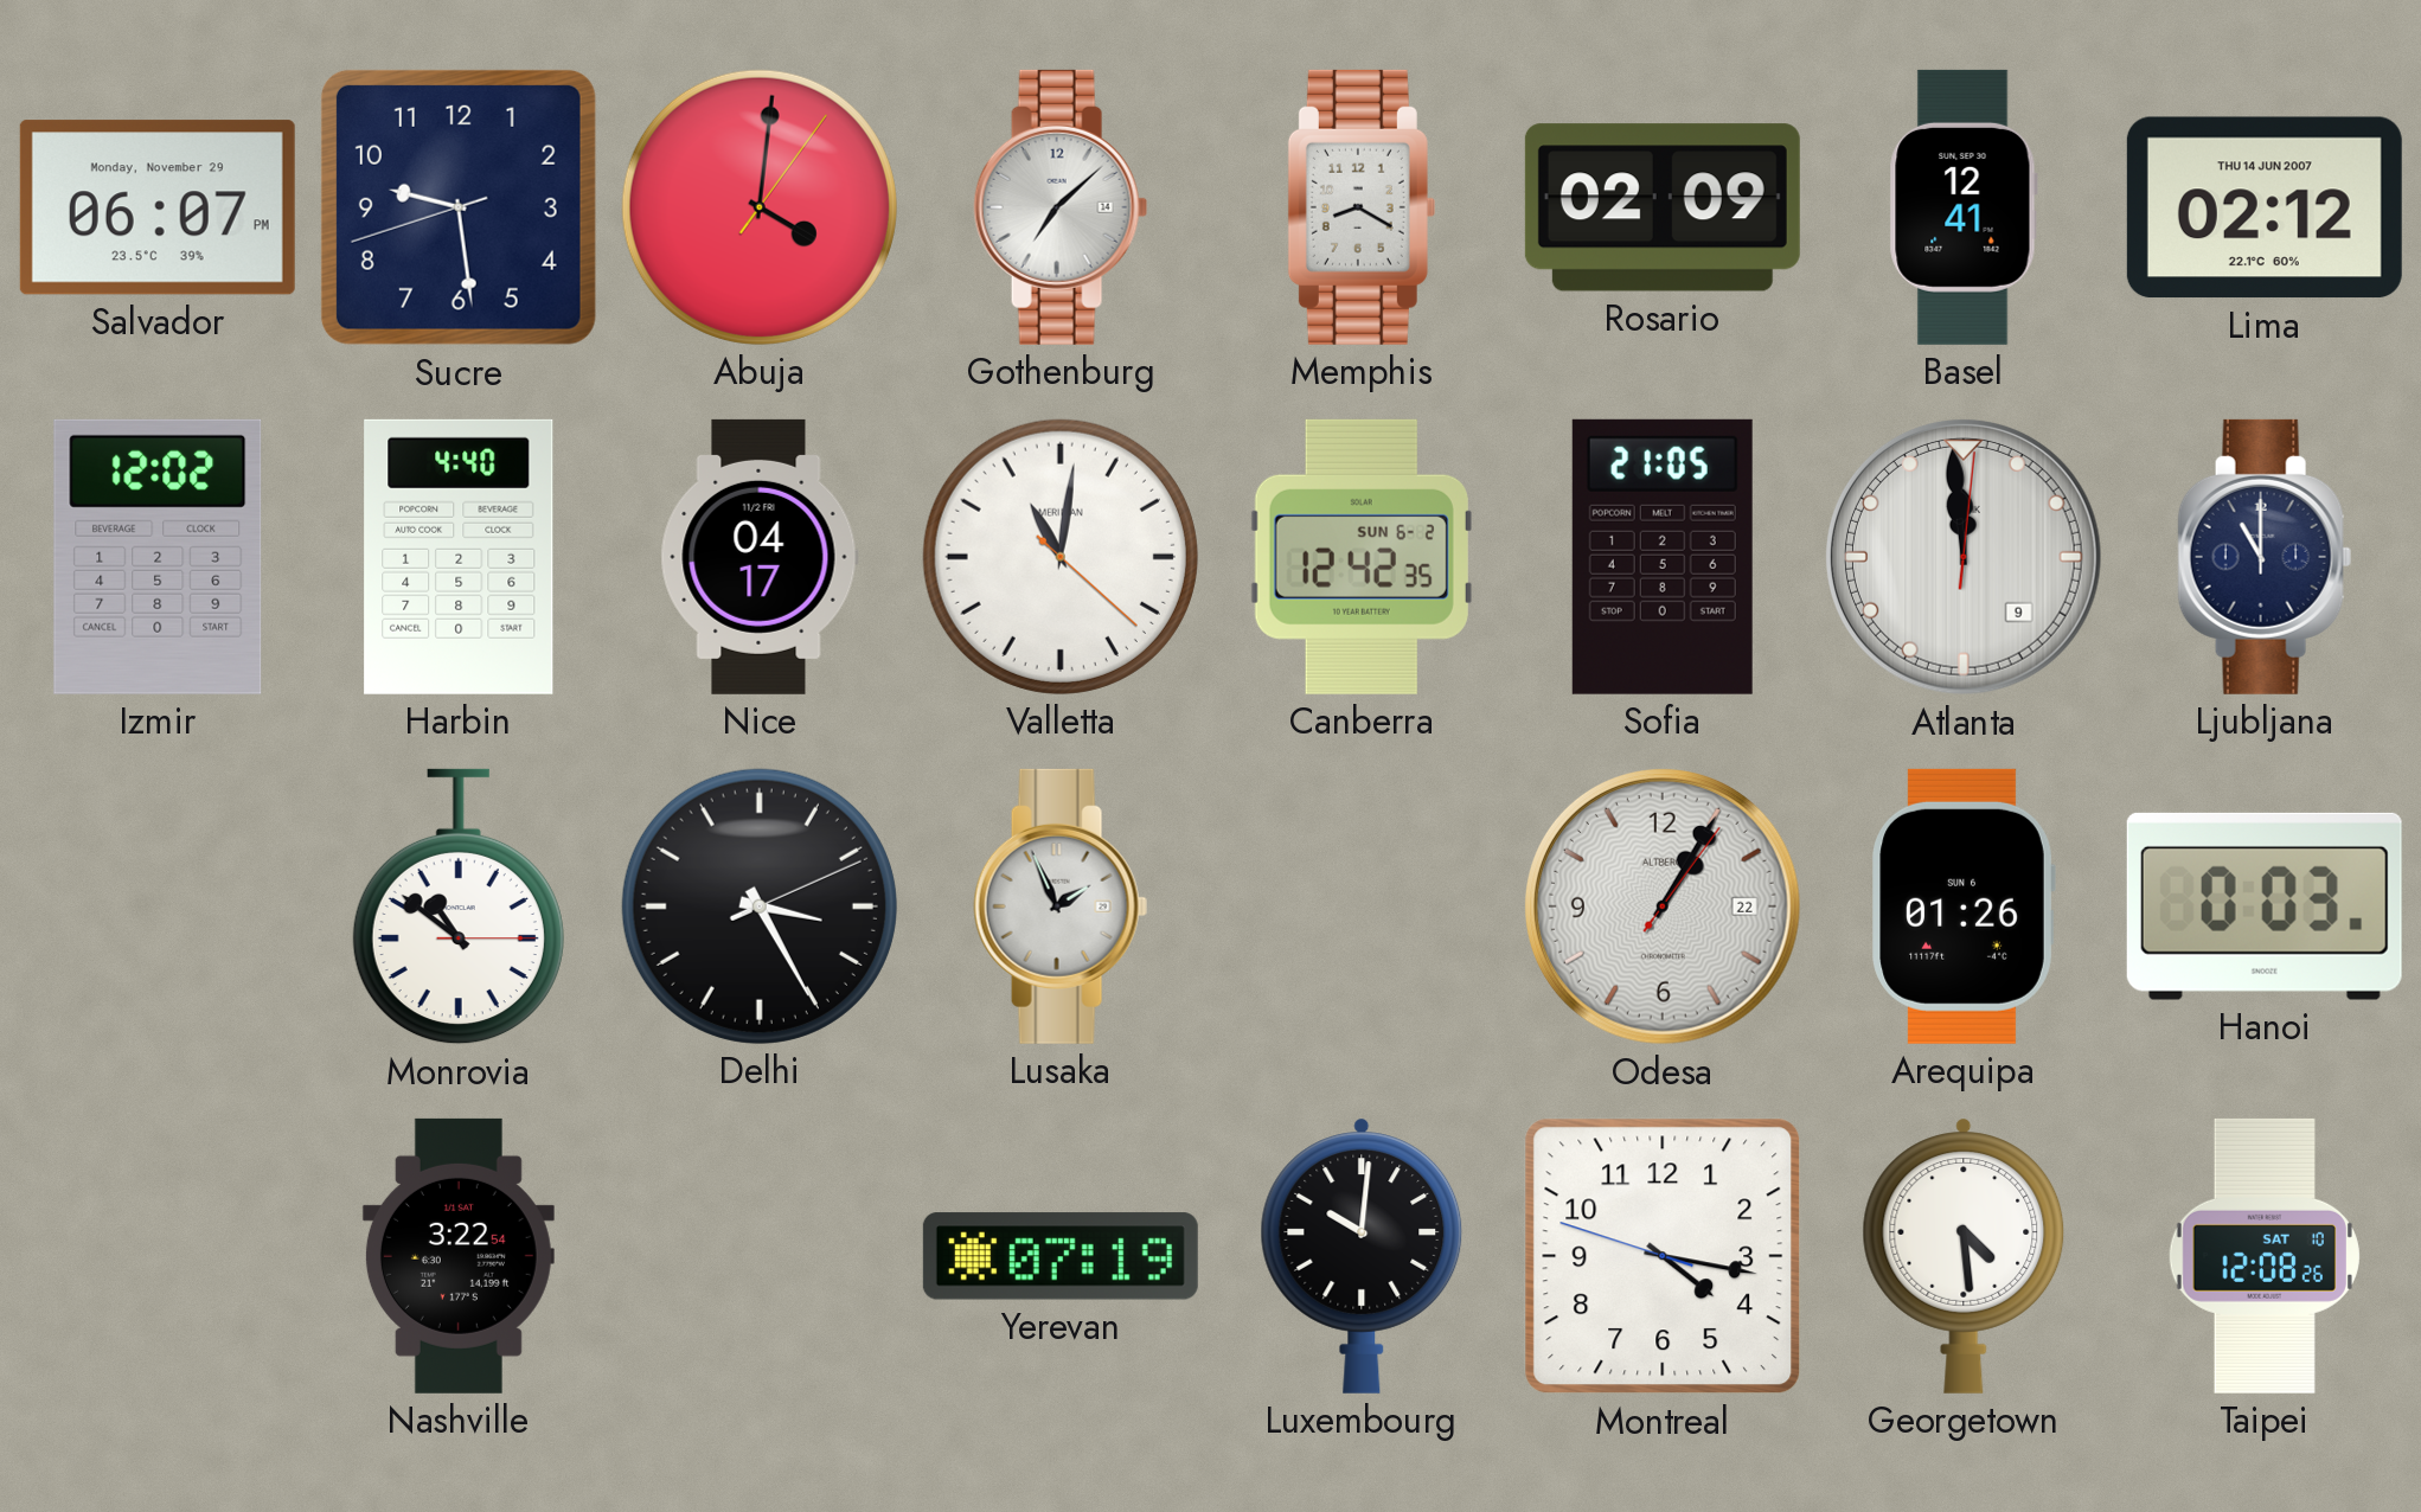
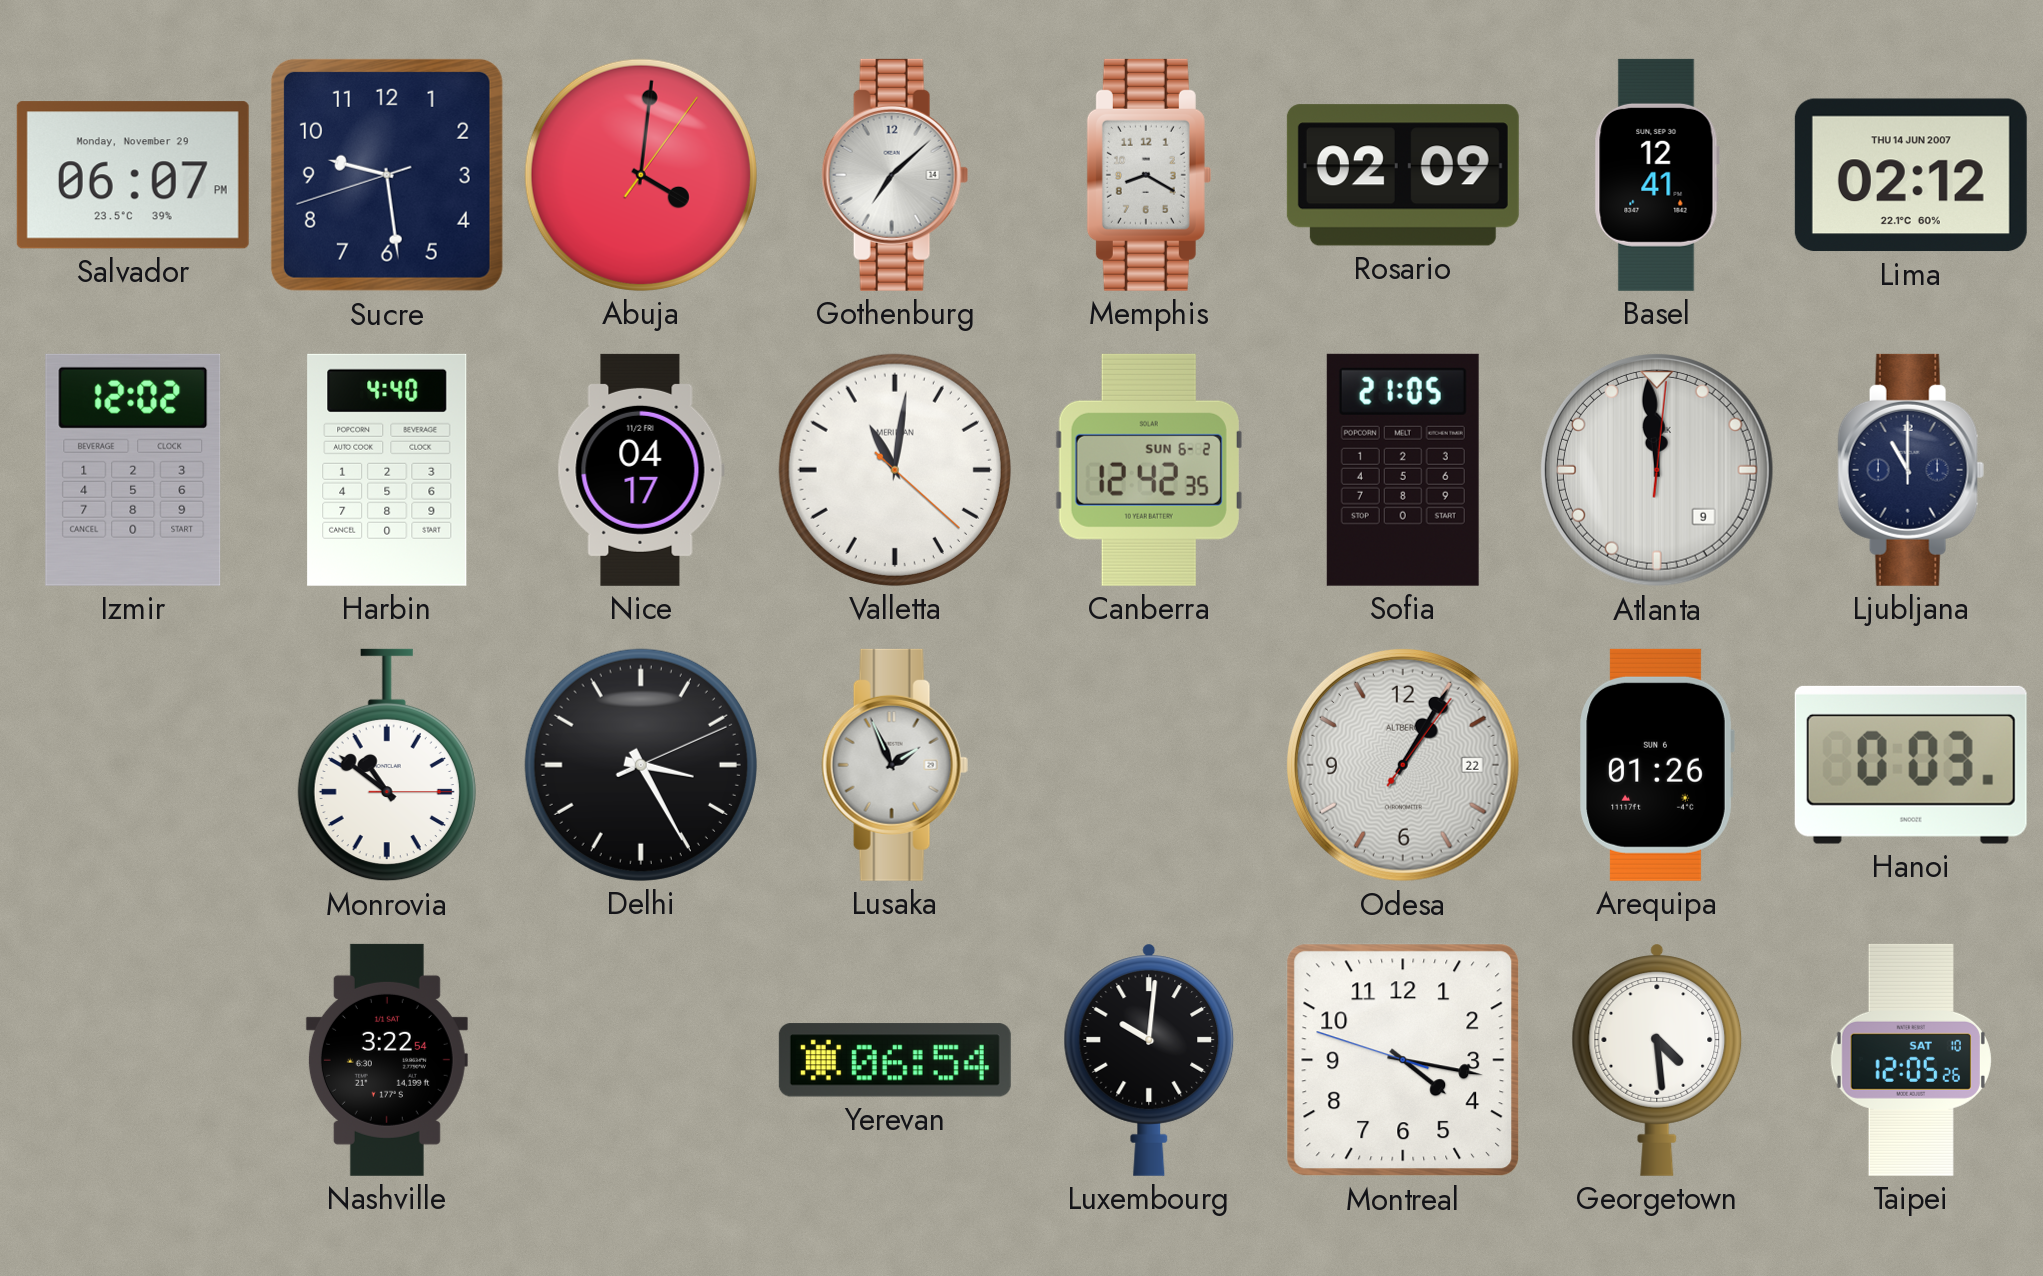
Yerevan: 07:19 -> 06:54
Taipei: 12:08 -> 12:05
